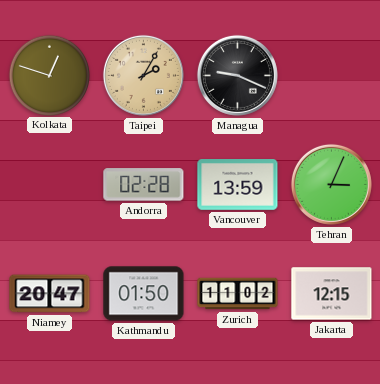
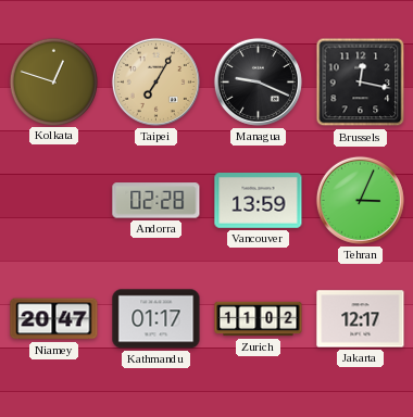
Taipei: 2:05 -> 7:05
Brussels: none -> 12:17
Kathmandu: 01:50 -> 01:17
Jakarta: 12:15 -> 12:17
